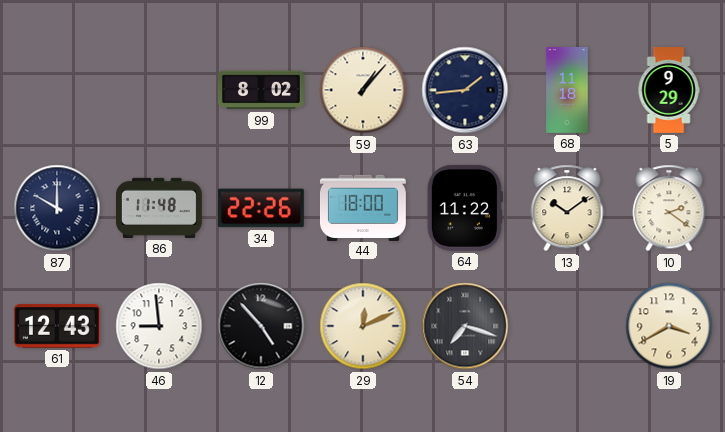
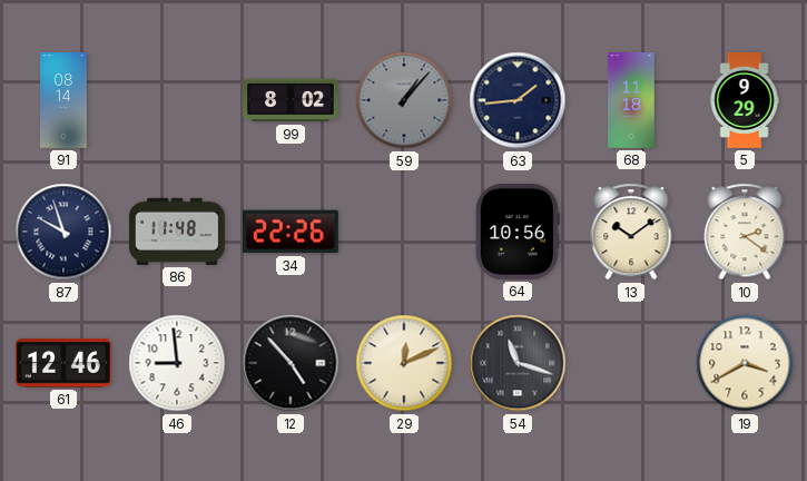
91: none -> 08:14
59 dial: cream -> grey
87: 10:00 -> 9:57
44: 18:00 -> none
64: 11:22 -> 10:56
61: 12:43 -> 12:46
54: 7:18 -> 11:18
